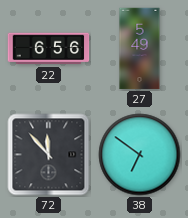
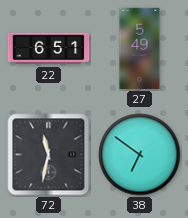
22: 6:56 -> 6:51
72: 11:53 -> 11:32
